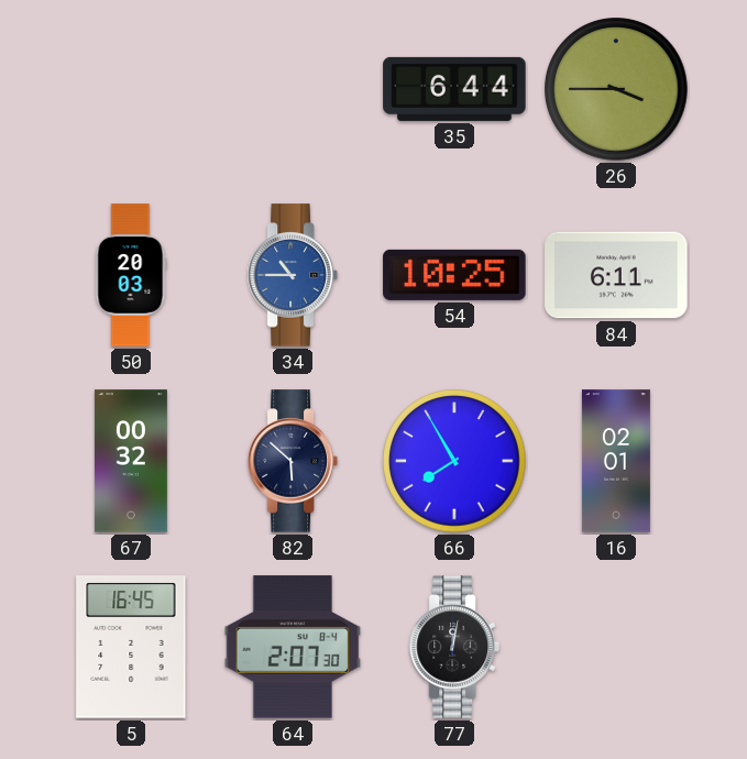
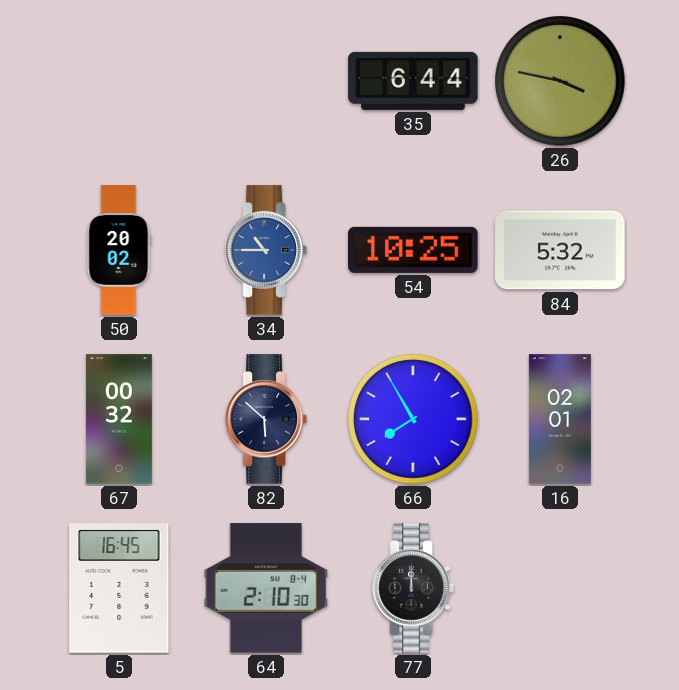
26: 3:45 -> 3:47
50: 20:03 -> 20:02
84: 6:11 -> 5:32
64: 2:07 -> 2:10
77: 12:02 -> 12:00
